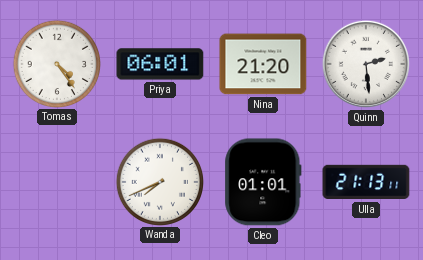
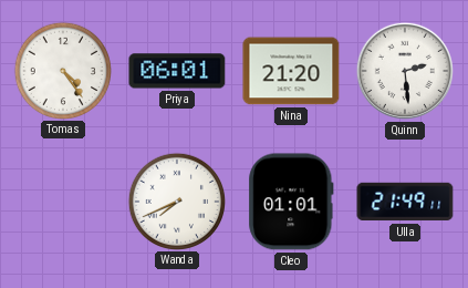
Ulla: 21:13 -> 21:49
